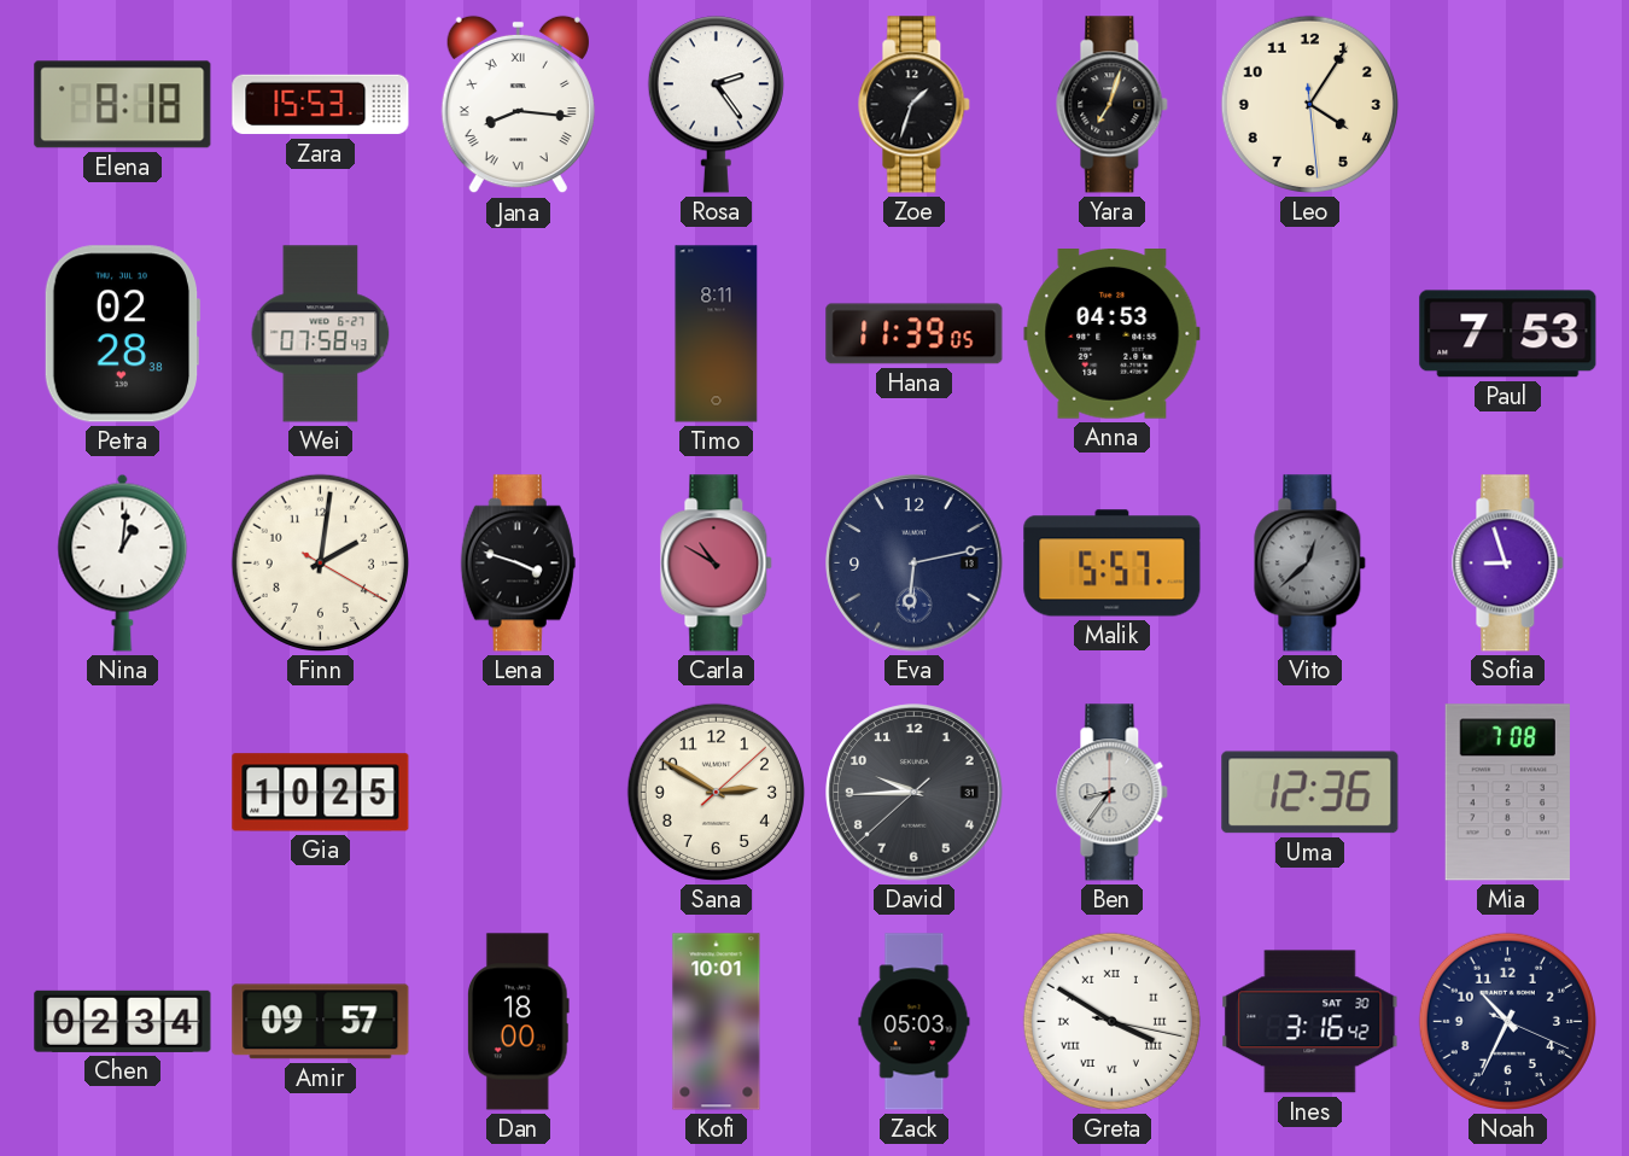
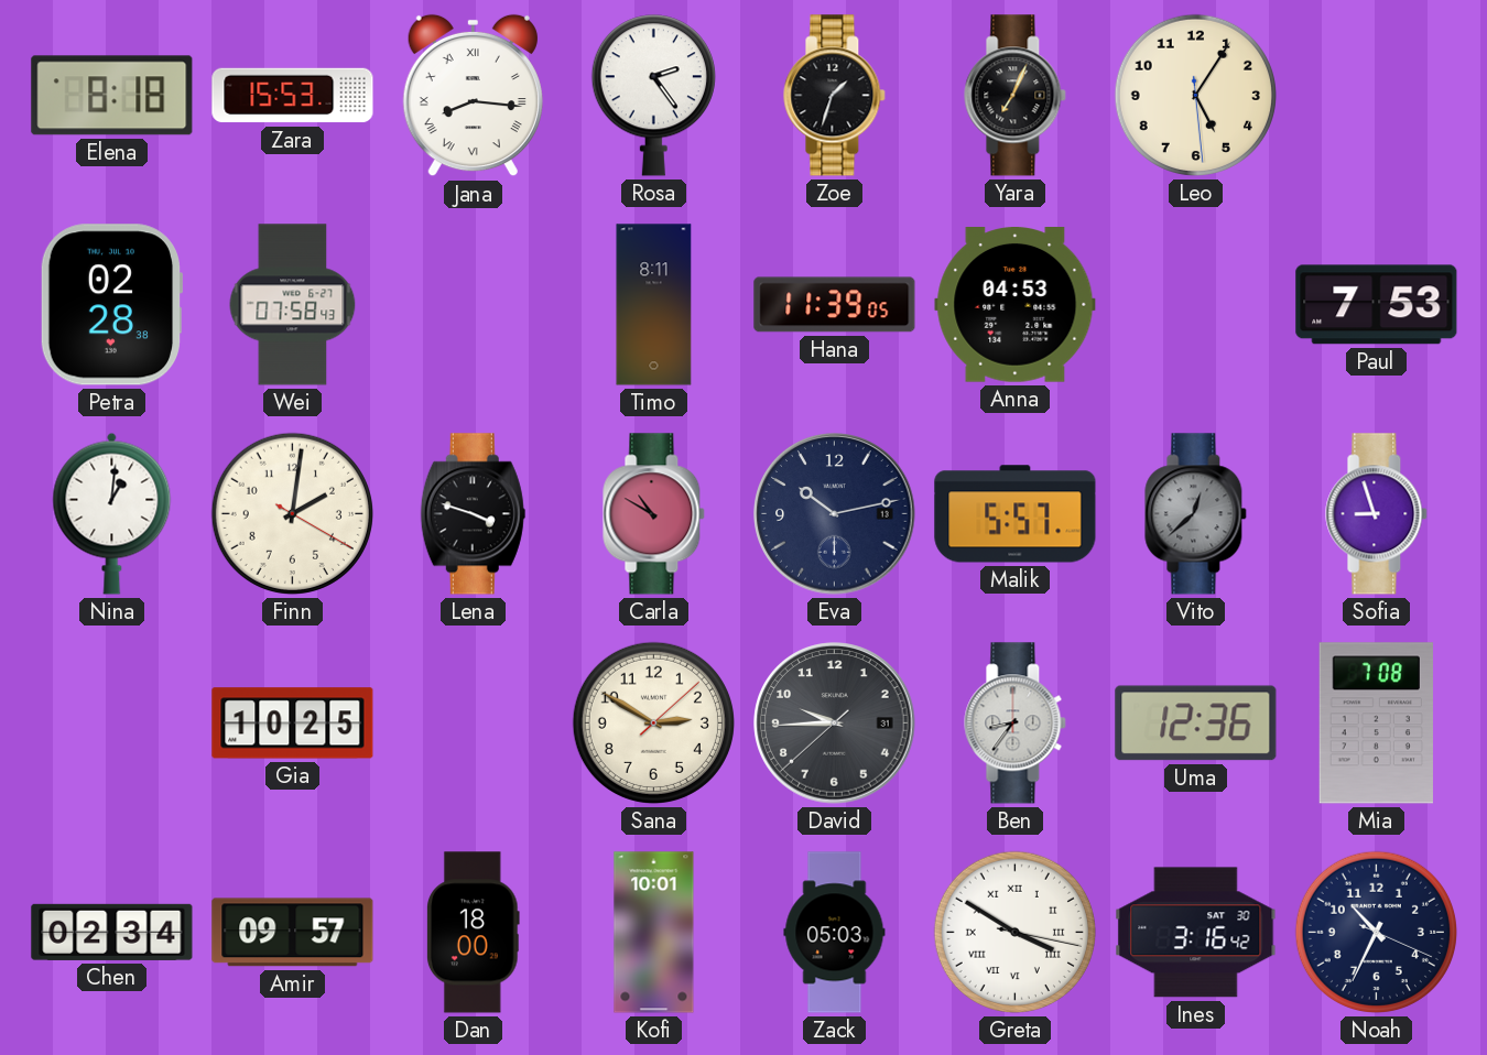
Yara: 7:03 -> 7:04
Leo: 4:05 -> 5:05
Eva: 6:13 -> 10:13
